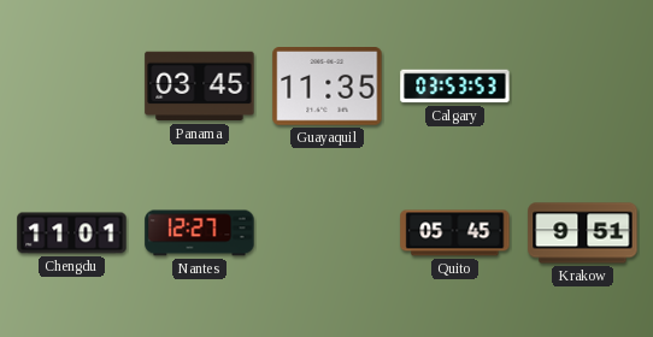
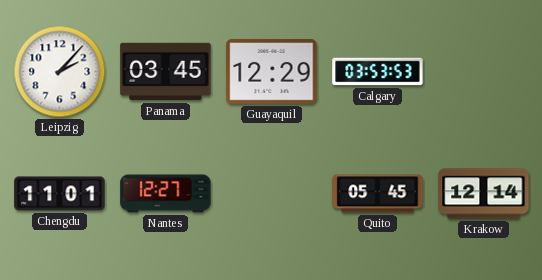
Leipzig: none -> 2:07
Guayaquil: 11:35 -> 12:29
Krakow: 9:51 -> 12:14
